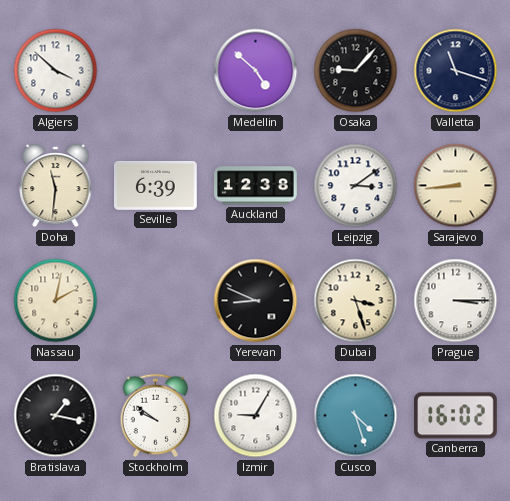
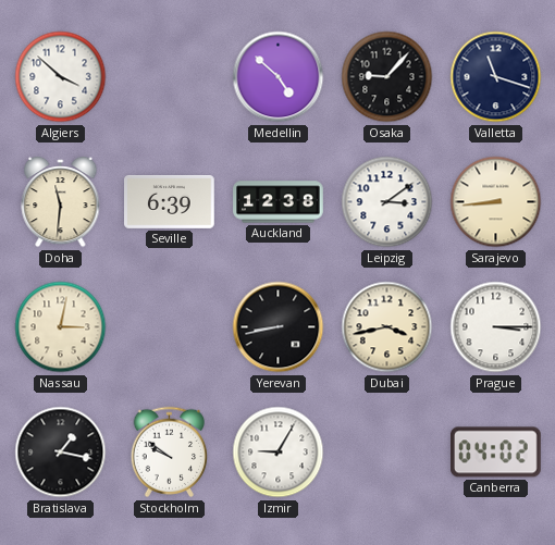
Nassau: 2:02 -> 3:02
Yerevan: 8:49 -> 8:43
Dubai: 3:27 -> 3:43
Cusco: 4:27 -> none
Canberra: 16:02 -> 04:02
